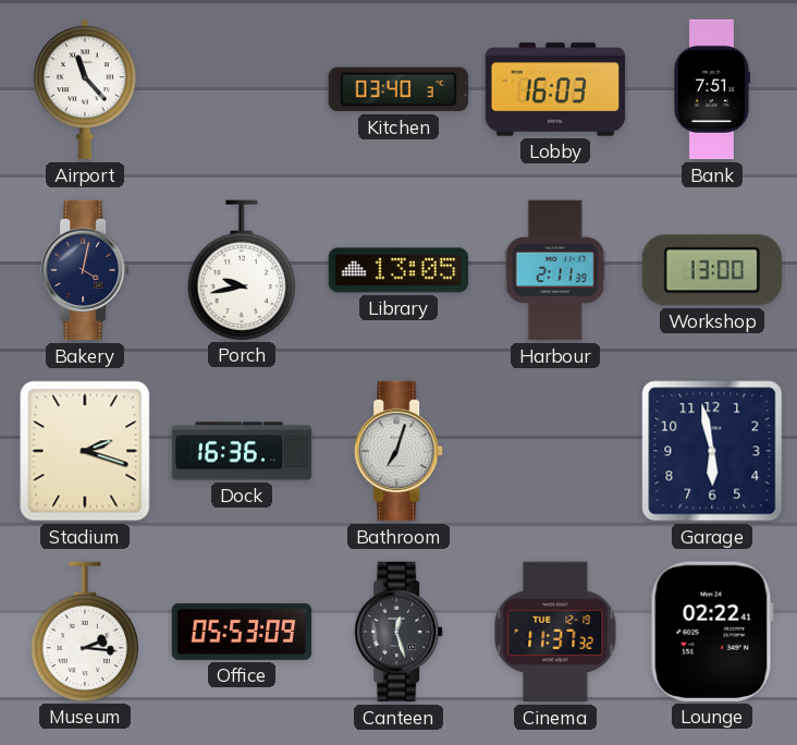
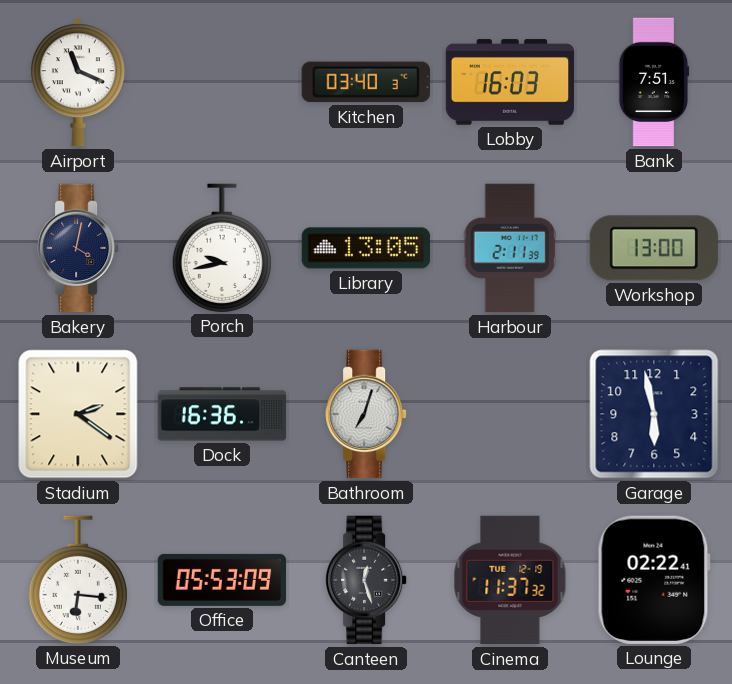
Airport: 11:23 -> 11:19
Stadium: 2:18 -> 2:21
Museum: 2:16 -> 6:16
